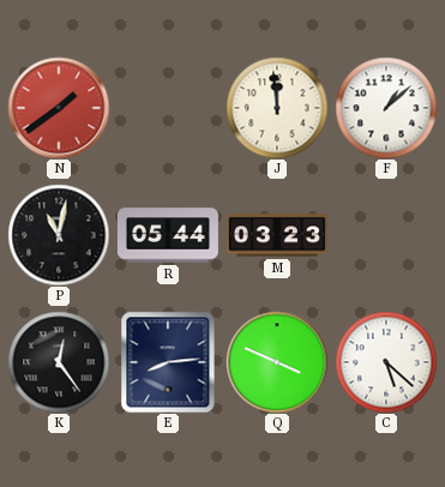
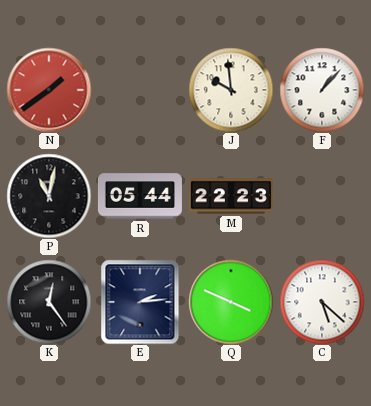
J: 11:59 -> 9:59
F: 1:08 -> 1:07
M: 03:23 -> 22:23
E: 8:14 -> 2:14
